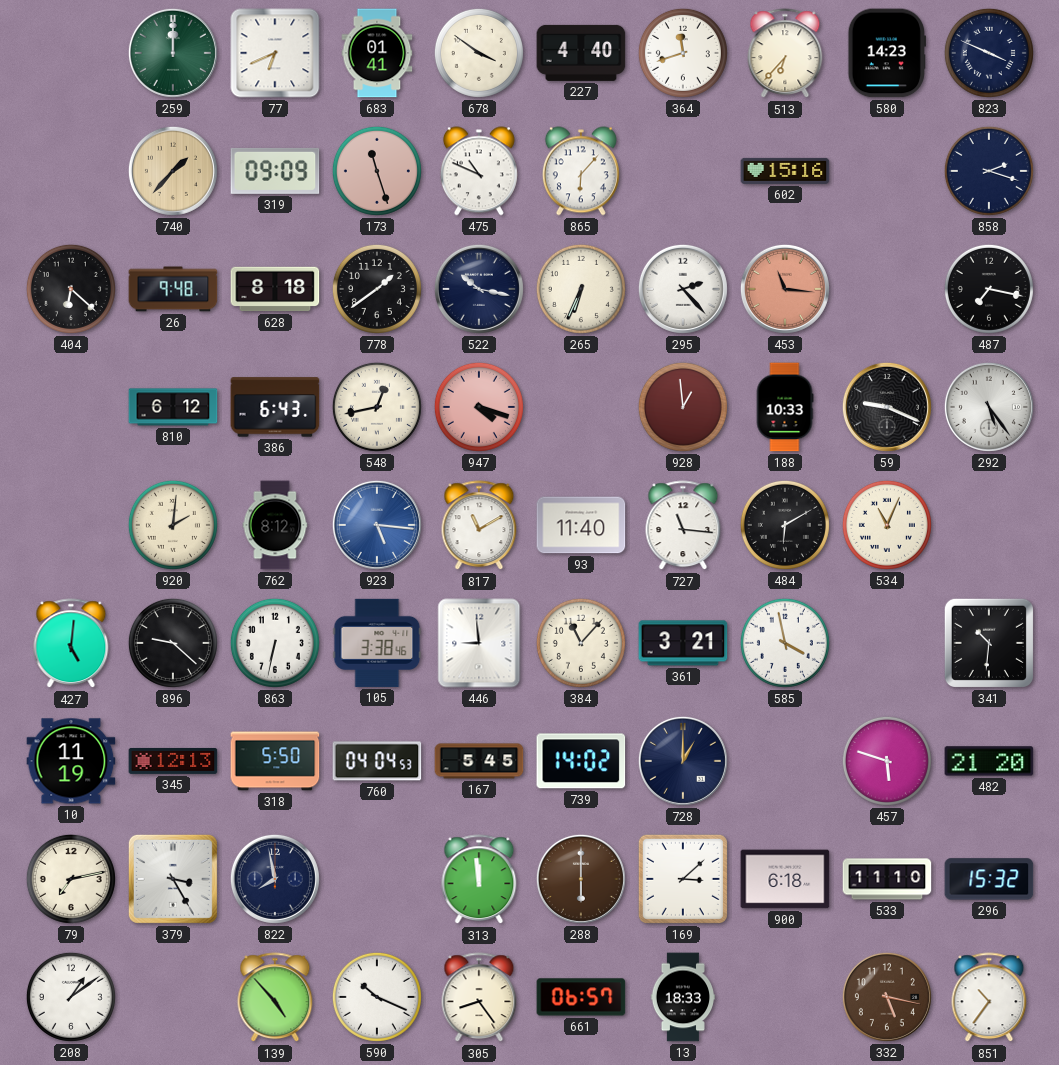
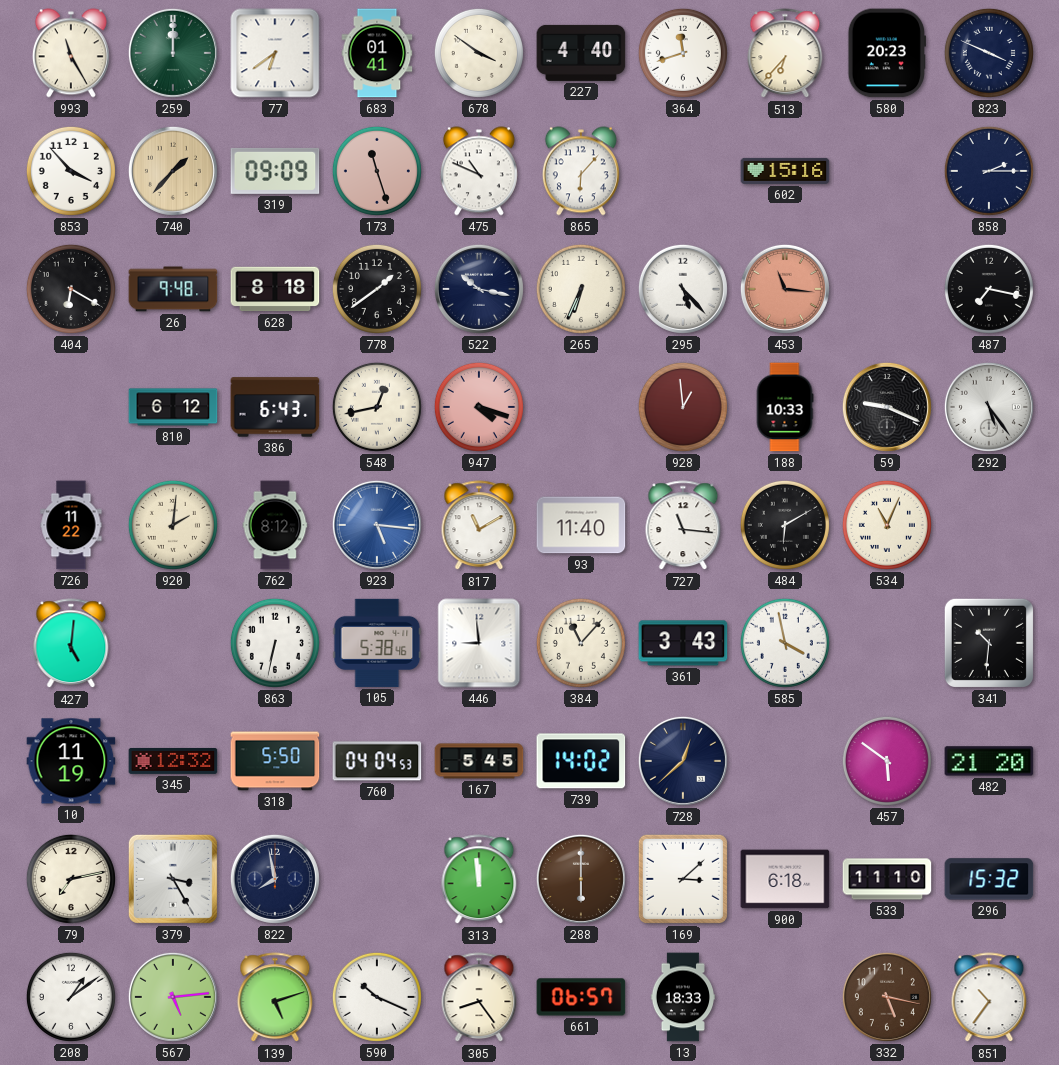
993: none -> 11:25
77: 6:41 -> 6:39
580: 14:23 -> 20:23
853: none -> 3:53
858: 2:18 -> 2:15
404: 6:22 -> 6:20
295: 2:23 -> 5:23
726: none -> 11:22
896: 9:22 -> none
105: 3:38 -> 5:38
361: 3:21 -> 3:43
345: 12:13 -> 12:32
728: 1:00 -> 12:38
457: 5:48 -> 5:51
567: none -> 5:14
139: 4:53 -> 5:12
